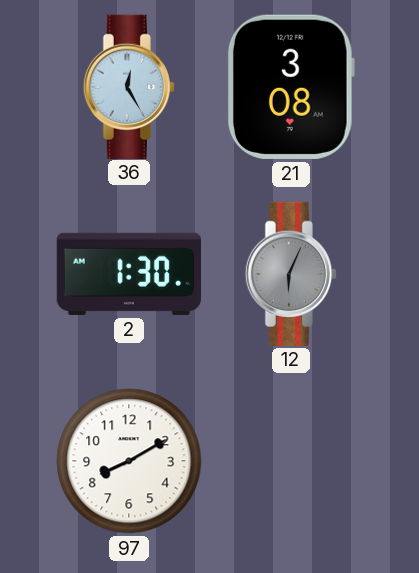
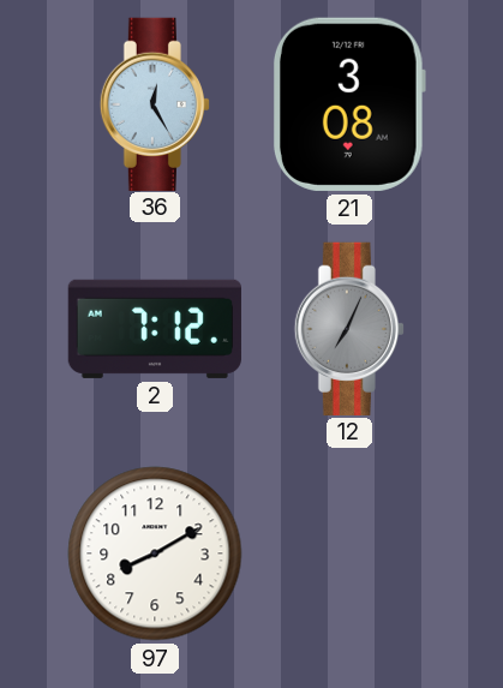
2: 1:30 -> 7:12
12: 6:04 -> 7:04
